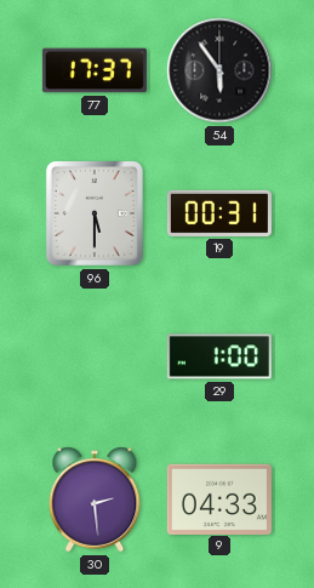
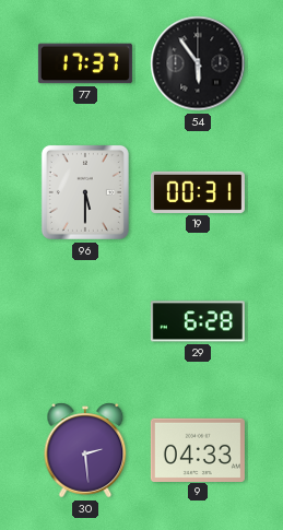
29: 1:00 -> 6:28
